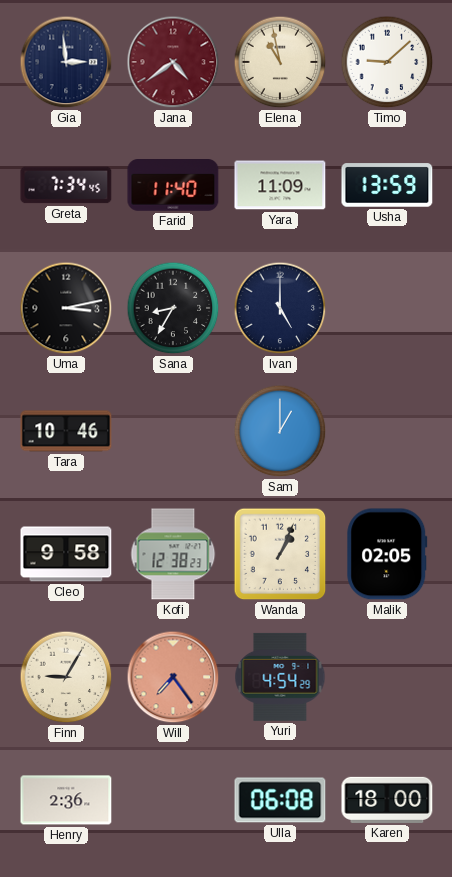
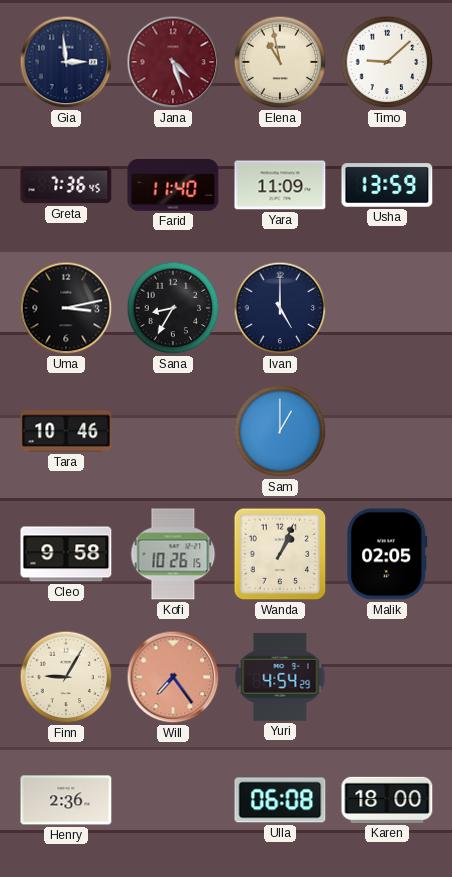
Jana: 4:39 -> 4:27
Greta: 7:34 -> 7:36
Kofi: 12:38 -> 10:26
